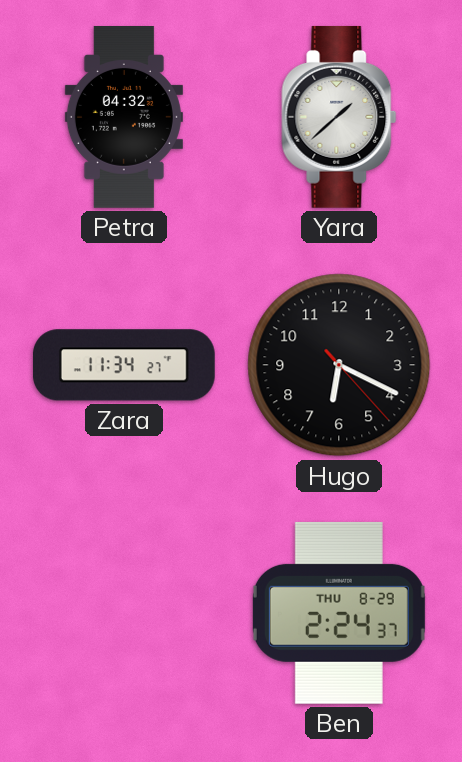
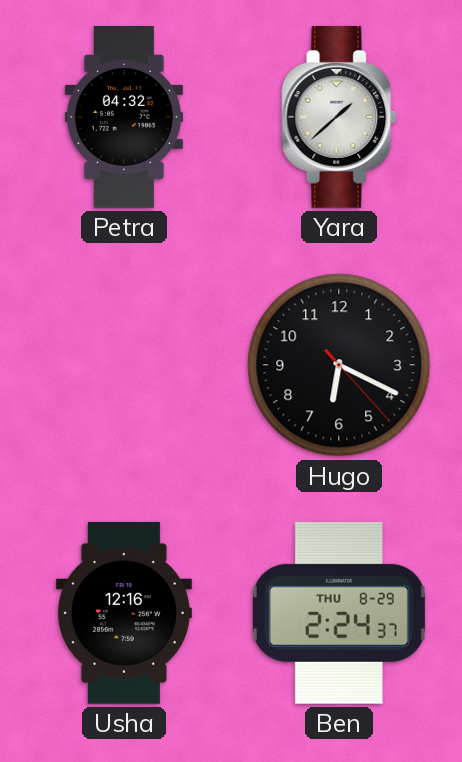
Zara: 11:34 -> none
Usha: none -> 12:16
